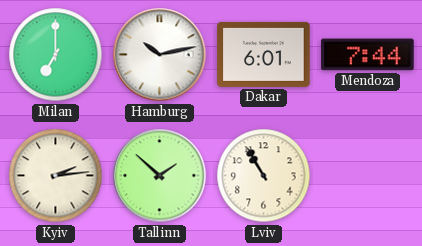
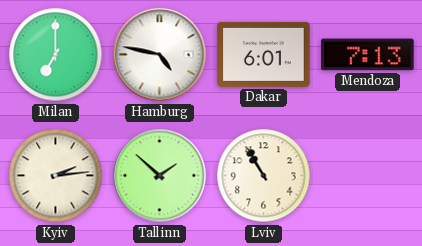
Hamburg: 10:13 -> 4:47
Mendoza: 7:44 -> 7:13
